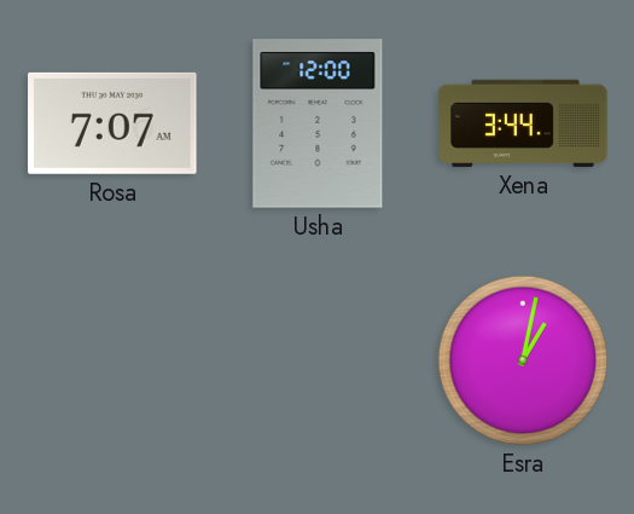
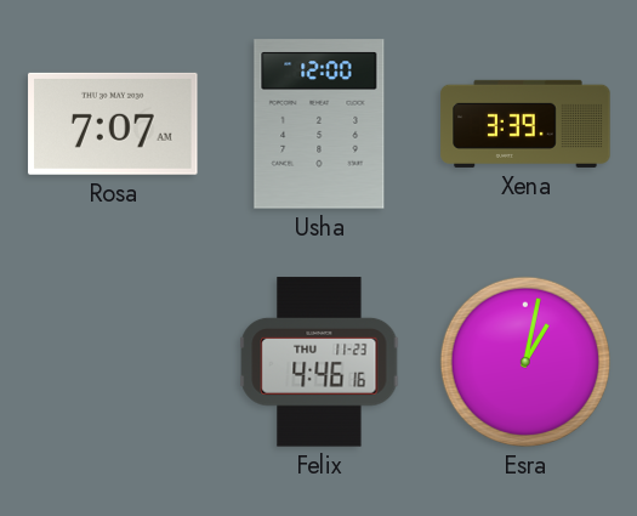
Xena: 3:44 -> 3:39
Felix: none -> 4:46
